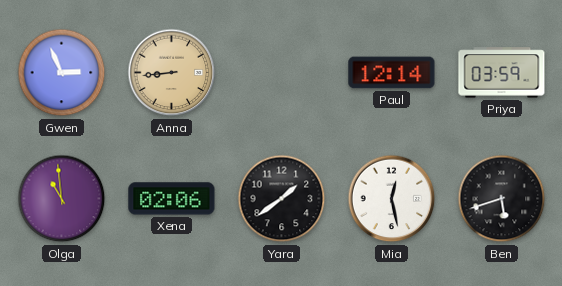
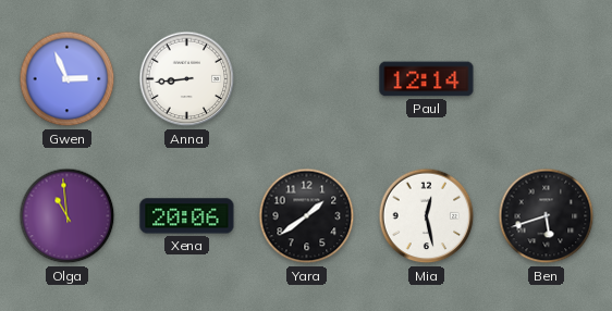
Anna dial: champagne -> white
Priya: 03:59 -> none
Xena: 02:06 -> 20:06
